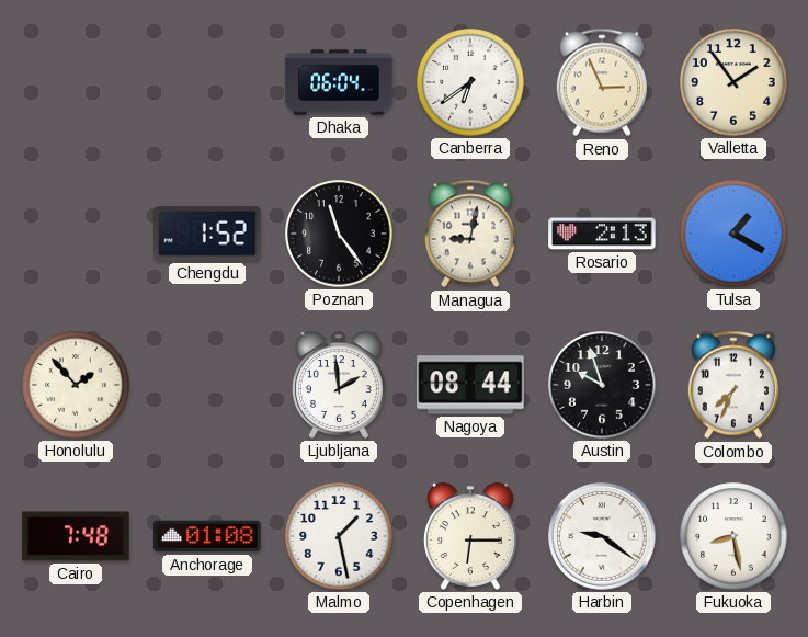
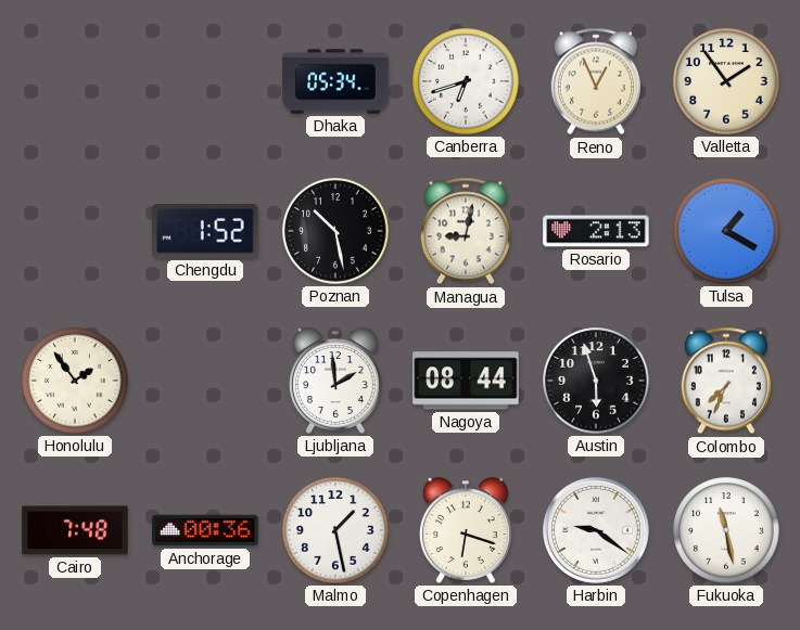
Dhaka: 06:04 -> 05:34
Canberra: 6:39 -> 6:42
Reno: 2:56 -> 12:56
Poznan: 11:24 -> 10:28
Honolulu: 1:53 -> 1:54
Austin: 9:57 -> 5:57
Anchorage: 01:08 -> 00:36
Copenhagen: 6:15 -> 6:18
Fukuoka: 8:28 -> 11:28
